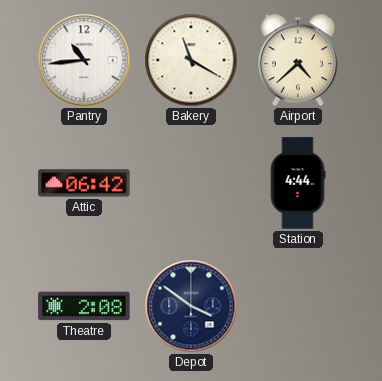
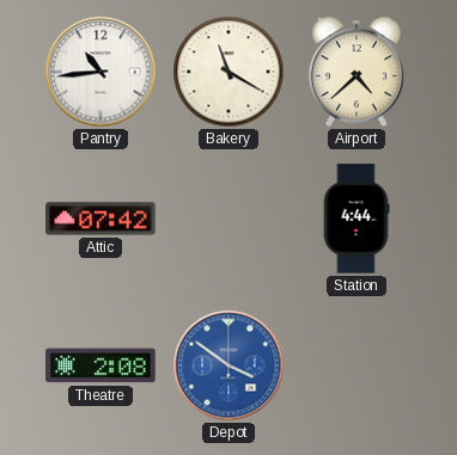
Attic: 06:42 -> 07:42
Depot dial: navy -> blue
